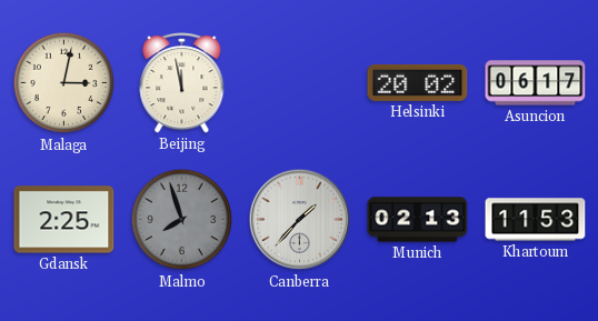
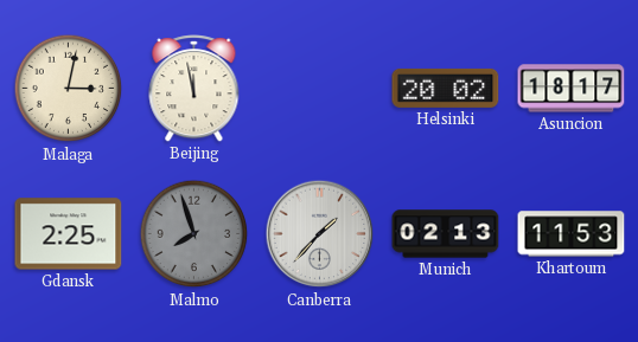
Asuncion: 06:17 -> 18:17
